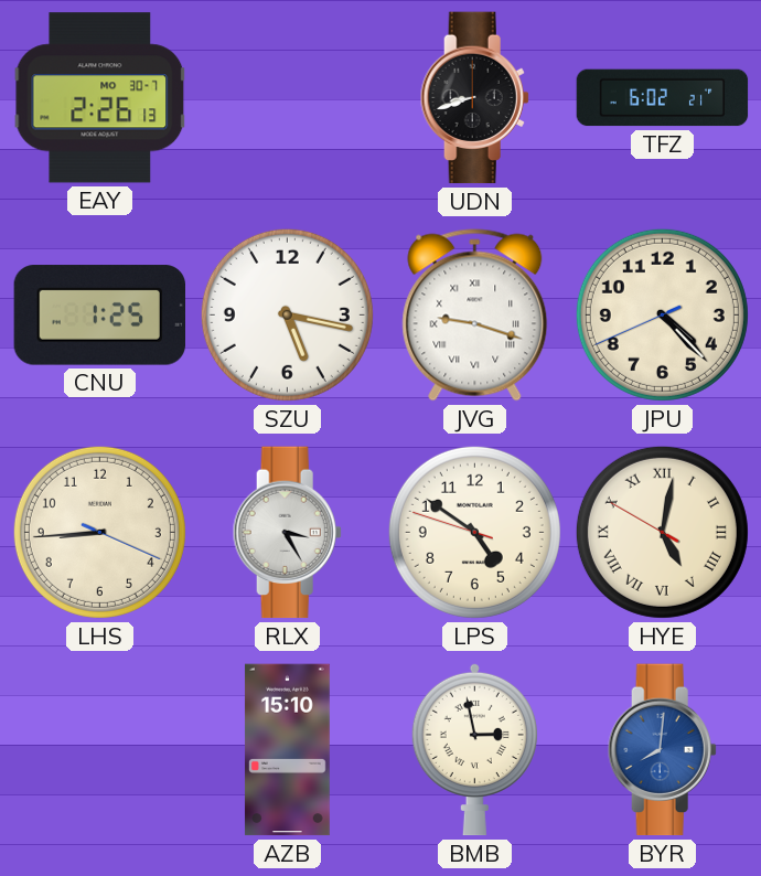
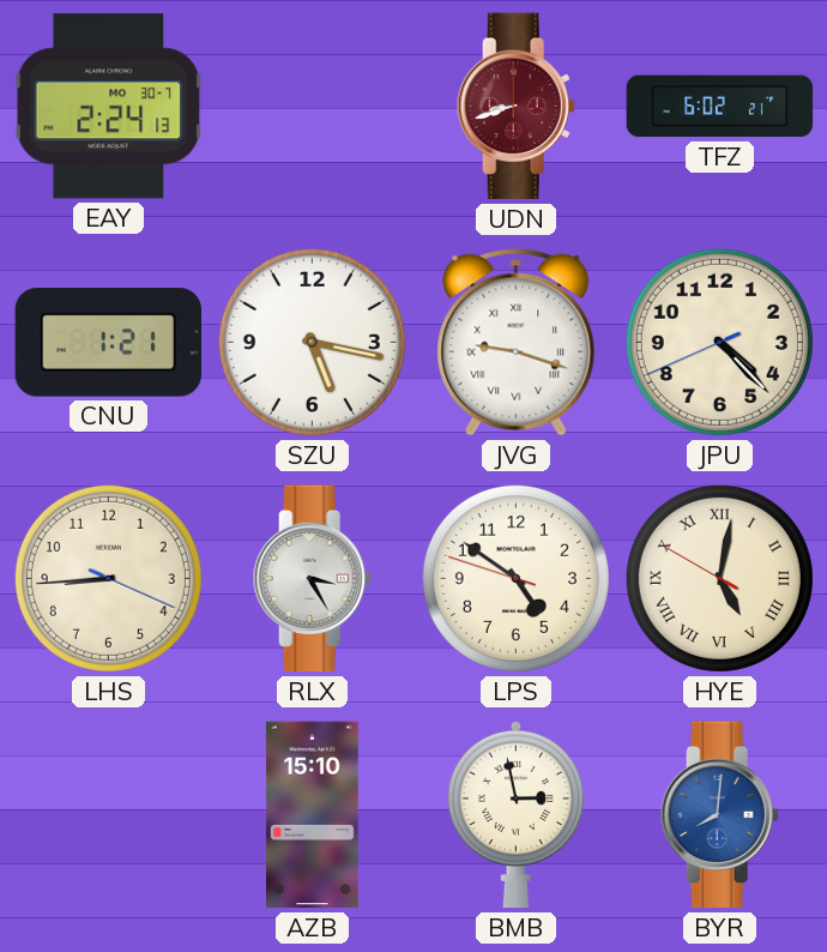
EAY: 2:26 -> 2:24
UDN dial: black -> burgundy
CNU: 1:25 -> 1:21
